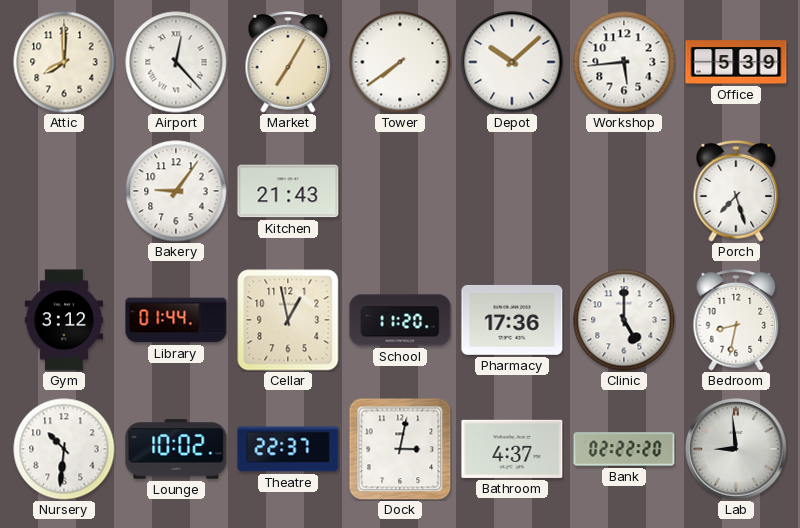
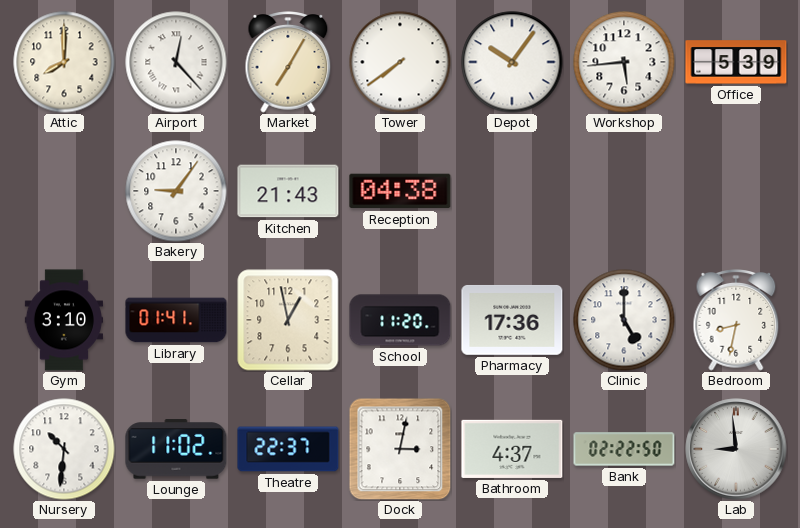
Depot: 10:08 -> 10:06
Reception: none -> 04:38
Porch: 7:27 -> none
Gym: 3:12 -> 3:10
Library: 01:44 -> 01:41
Lounge: 10:02 -> 11:02
Bank: 02:22:20 -> 02:22:50
